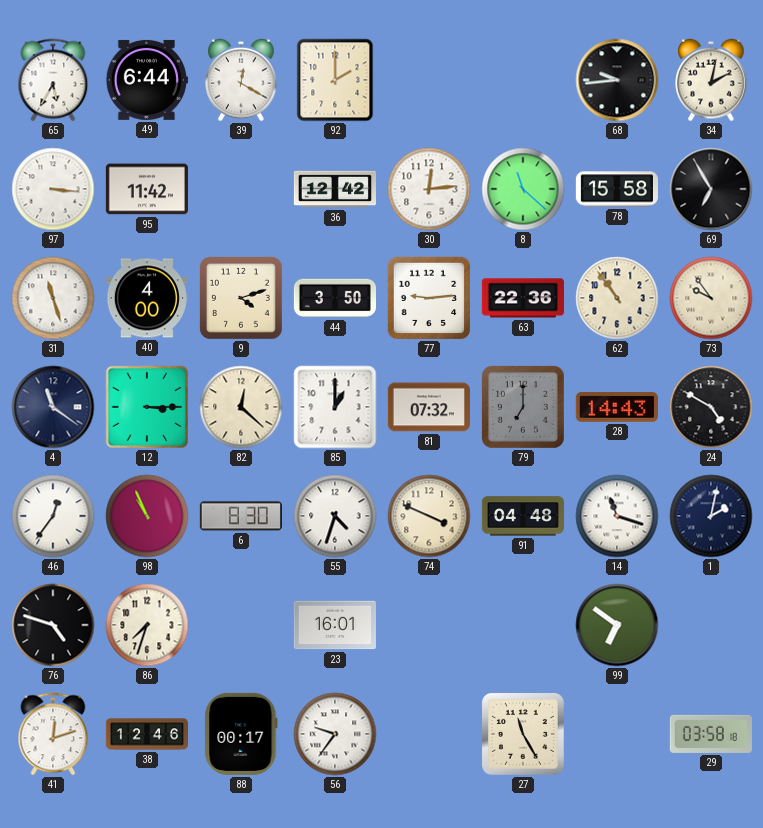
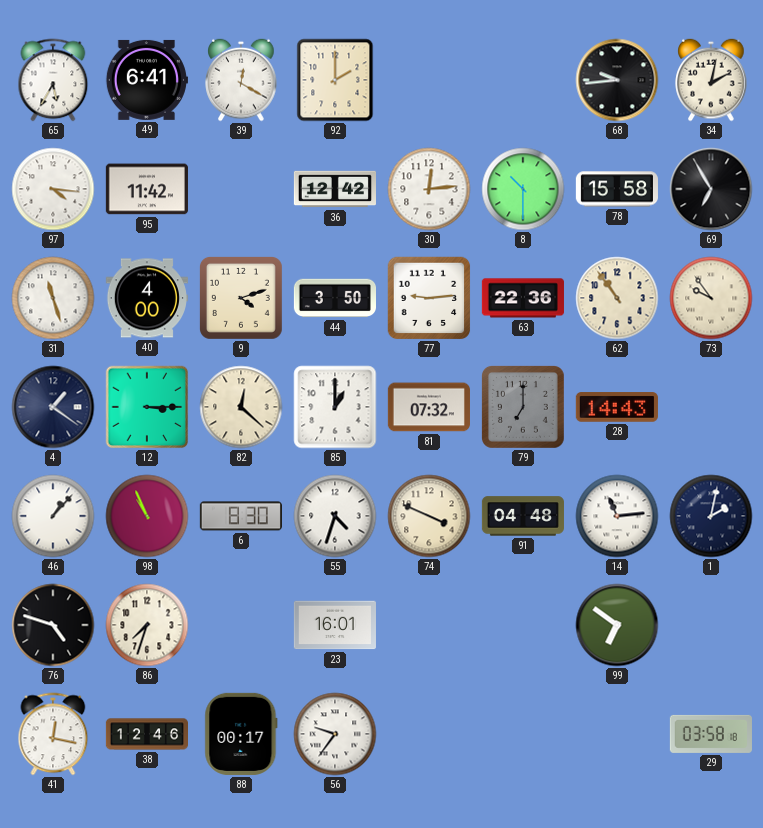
49: 6:44 -> 6:41
97: 3:16 -> 4:16
8: 11:22 -> 10:30
4: 11:21 -> 1:21
24: 4:50 -> none
46: 12:36 -> 1:07
14: 11:18 -> 11:14
41: 12:12 -> 12:17
27: 11:25 -> none
